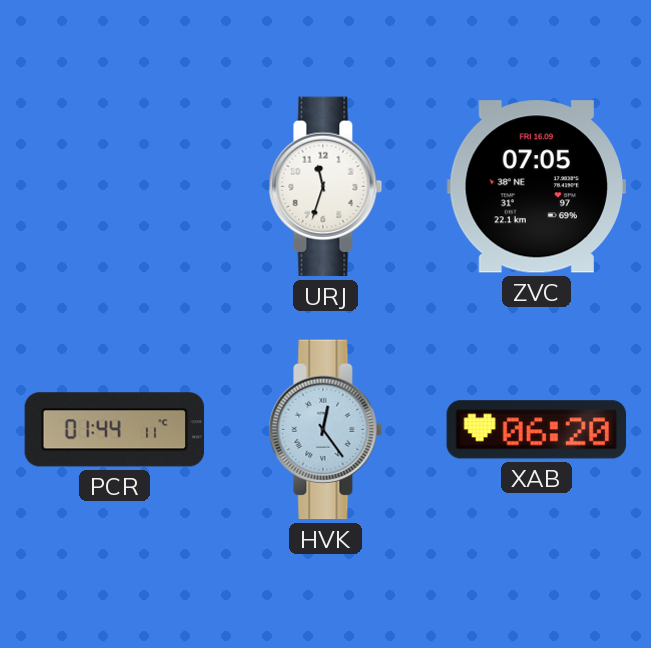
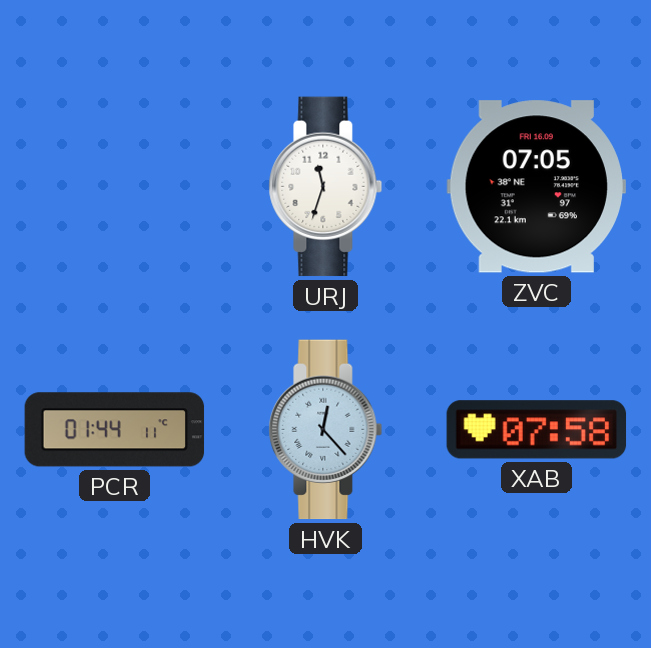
HVK: 12:24 -> 12:23
XAB: 06:20 -> 07:58
